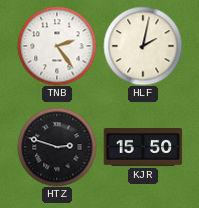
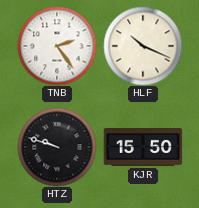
HLF: 2:02 -> 10:19
HTZ: 2:48 -> 9:48
